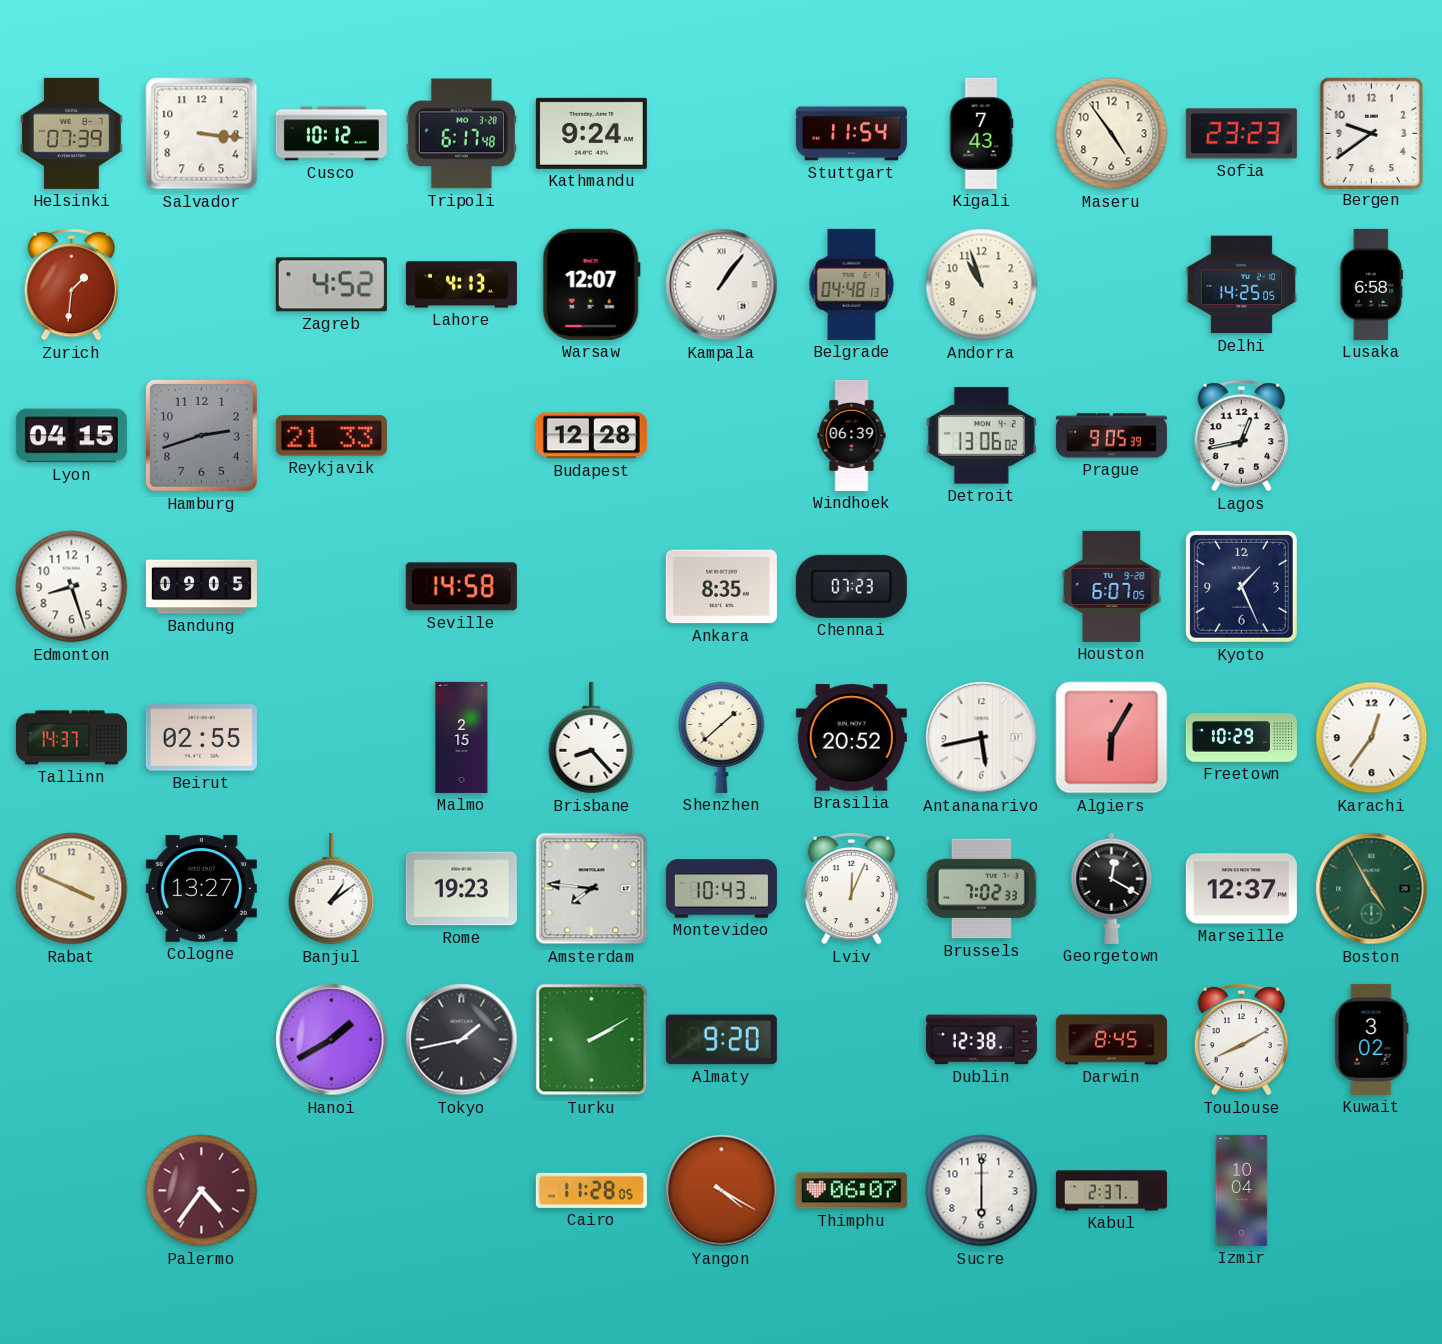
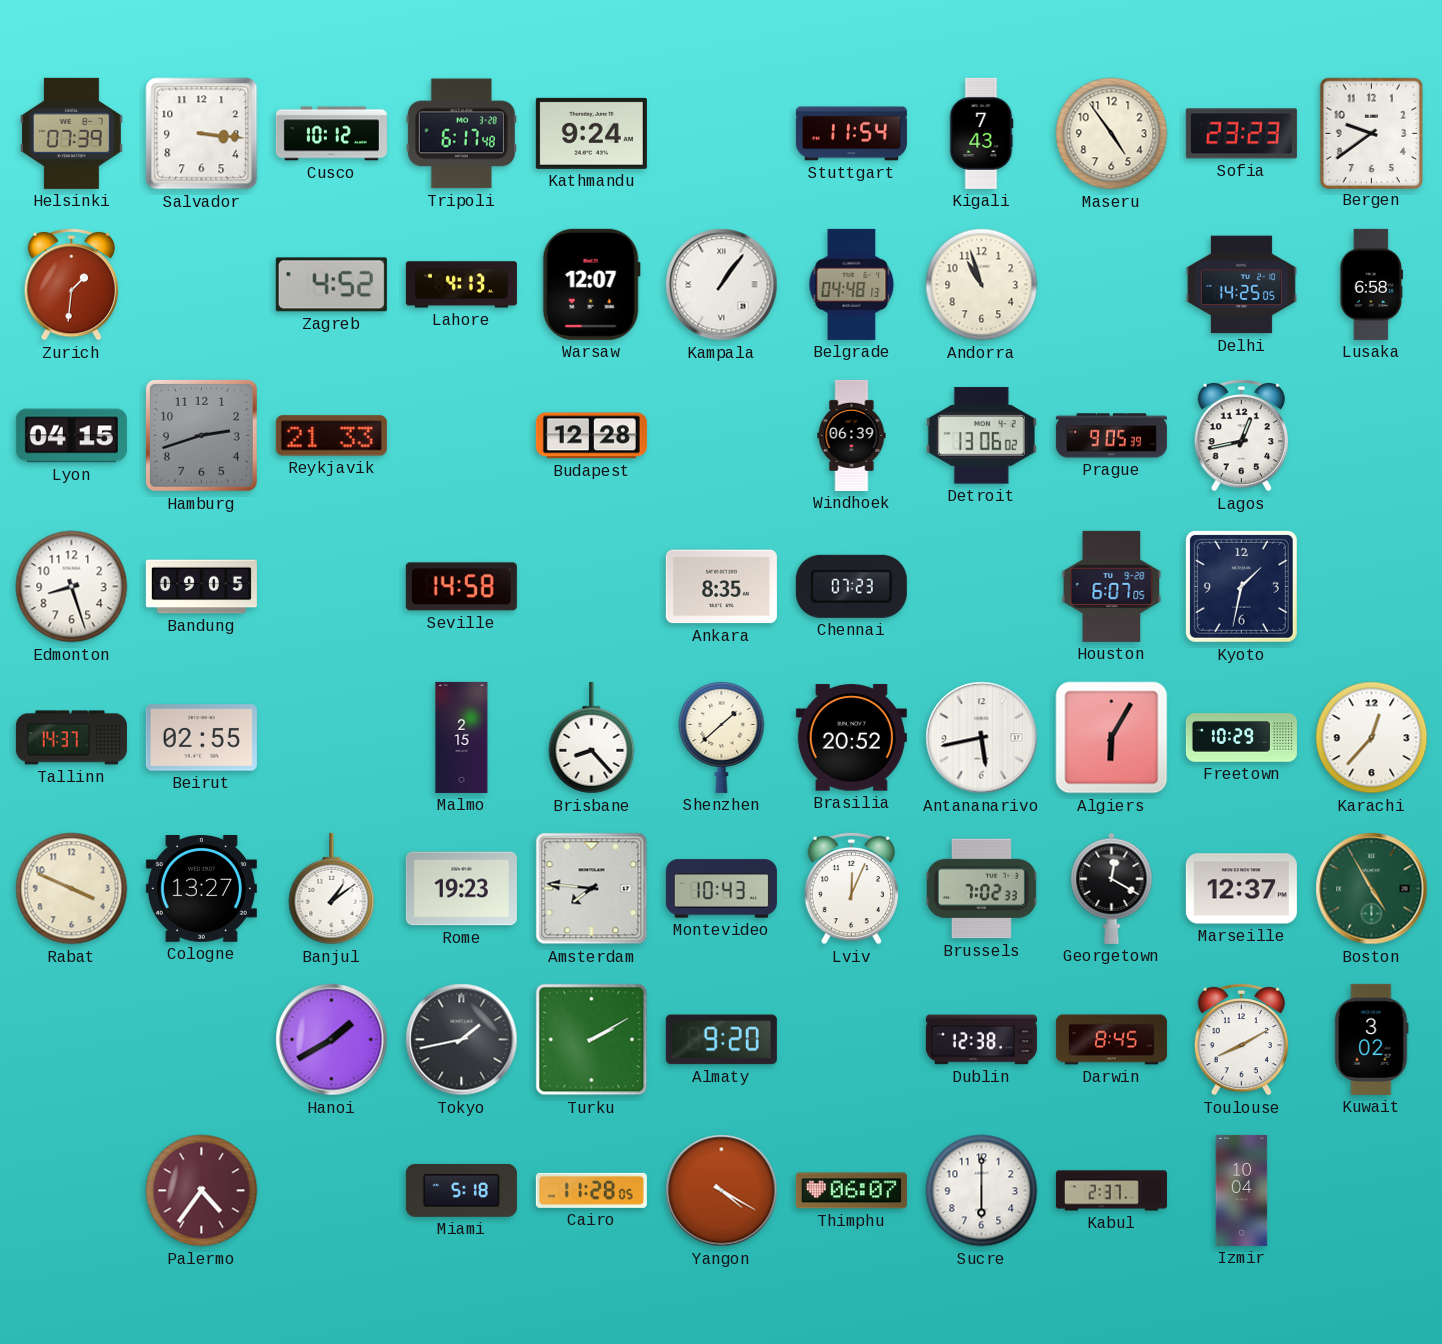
Kyoto: 1:26 -> 1:32
Karachi: 12:36 -> 12:37
Miami: none -> 5:18
